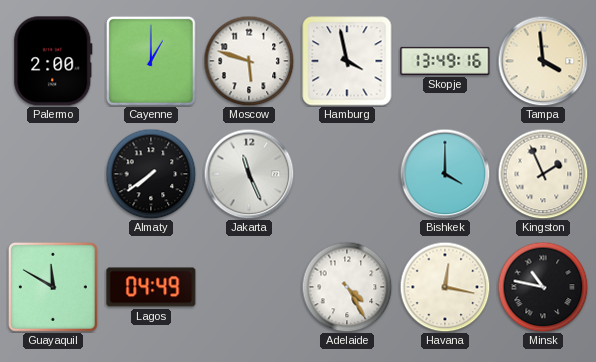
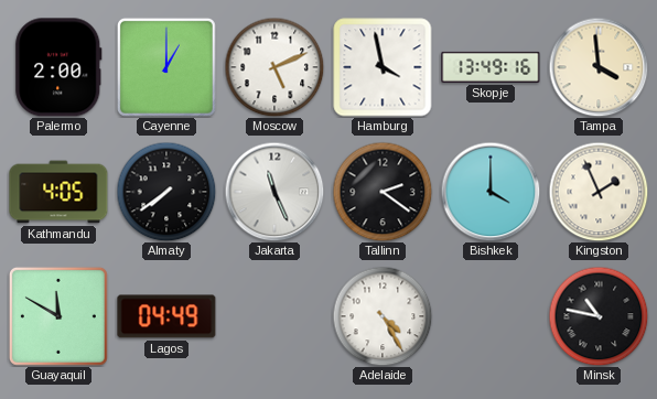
Moscow: 5:48 -> 5:11
Kathmandu: none -> 4:05
Tallinn: none -> 2:21
Havana: 12:17 -> none
